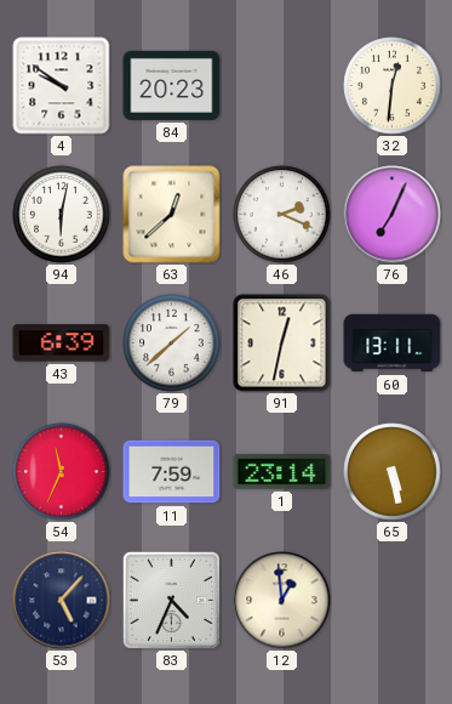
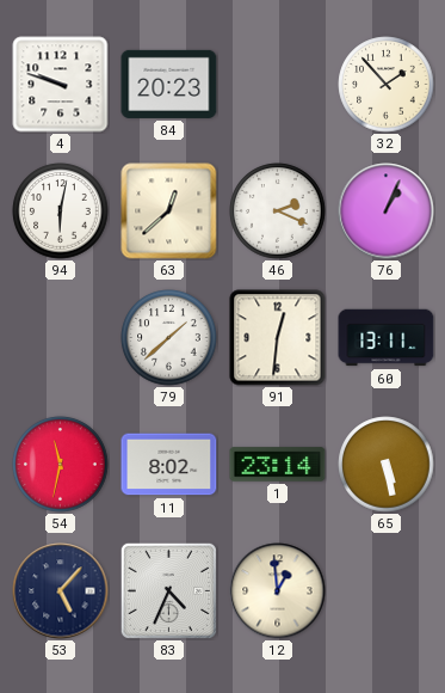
4: 9:51 -> 9:48
32: 12:31 -> 1:53
76: 7:04 -> 1:04
43: 6:39 -> none
91: 12:32 -> 12:31
54: 11:34 -> 11:32
11: 7:59 -> 8:02
